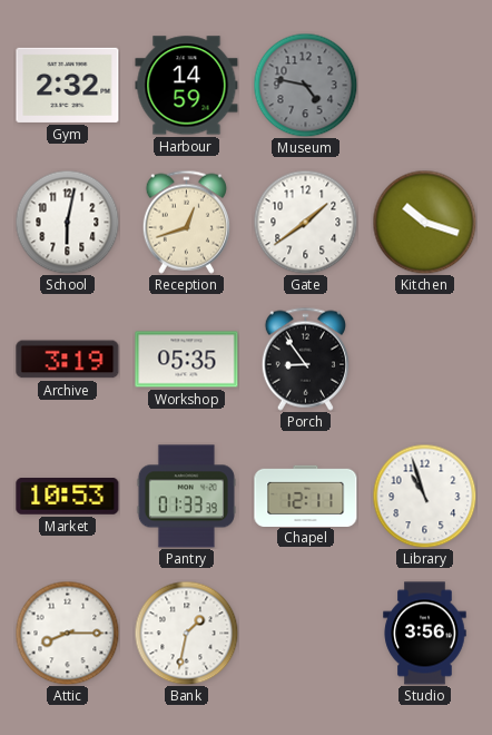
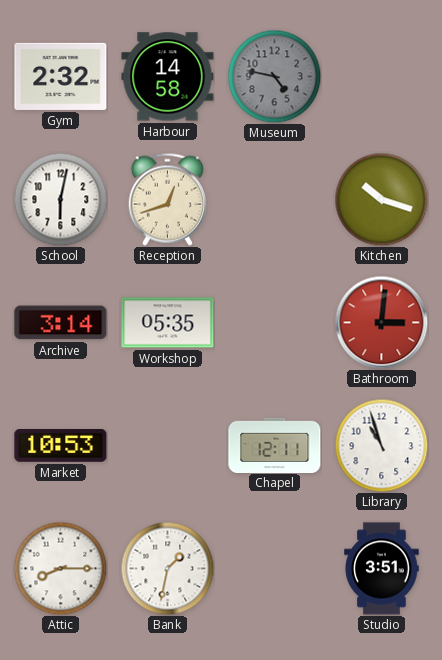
Harbour: 14:59 -> 14:58
Gate: 1:39 -> none
Archive: 3:19 -> 3:14
Porch: 8:54 -> none
Bathroom: none -> 3:01
Pantry: 01:33 -> none
Studio: 3:56 -> 3:51
